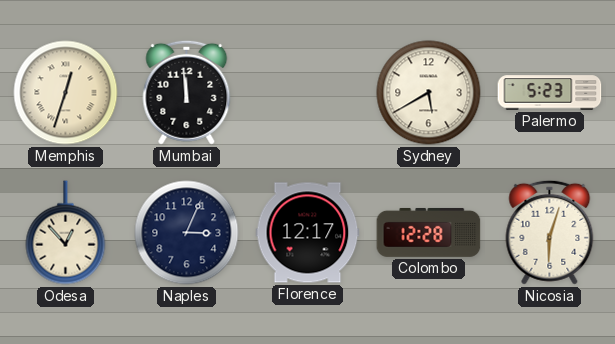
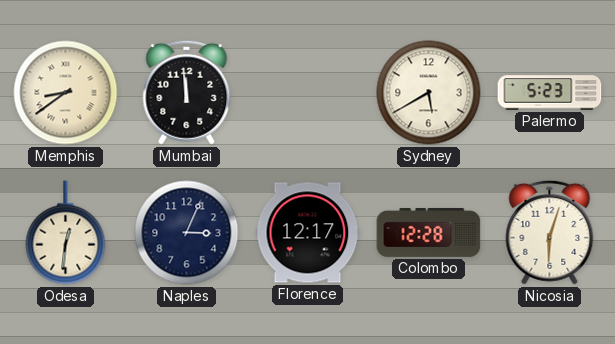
Memphis: 12:33 -> 8:39
Odesa: 12:53 -> 12:31
